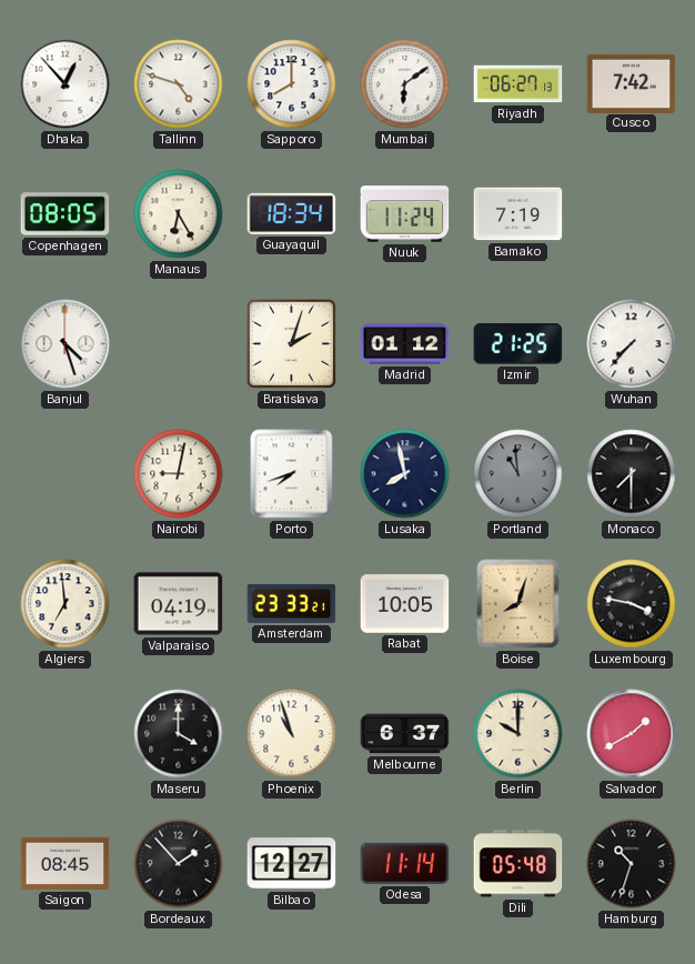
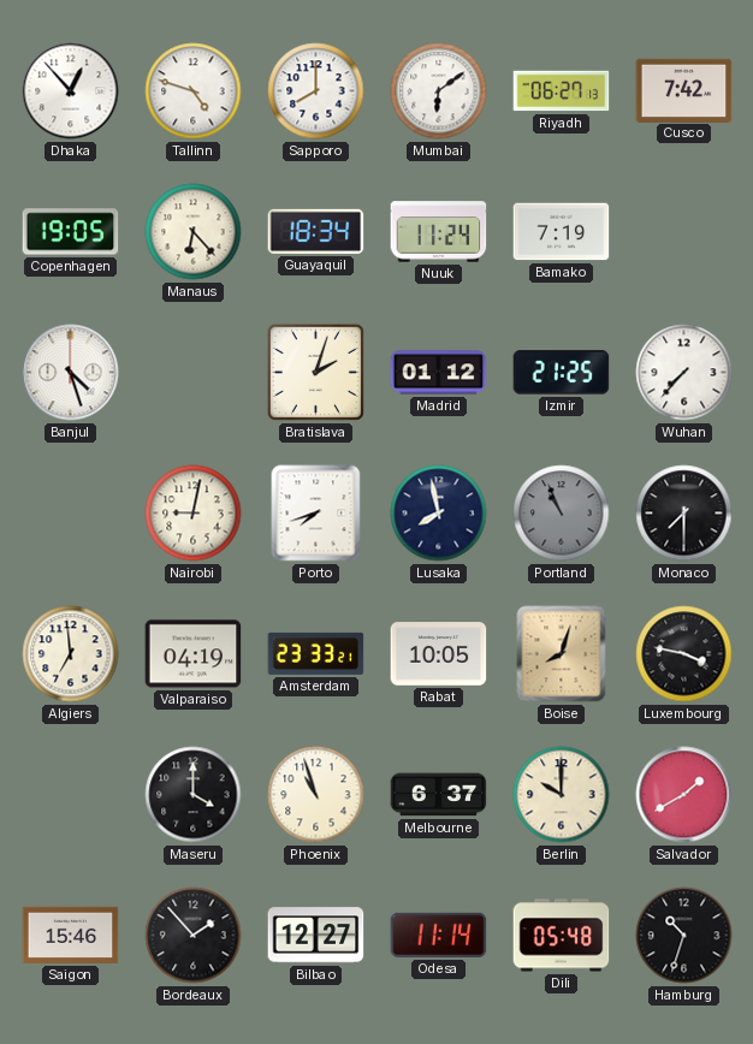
Copenhagen: 08:05 -> 19:05
Manaus: 6:25 -> 6:23
Portland: 10:59 -> 10:56
Saigon: 08:45 -> 15:46
